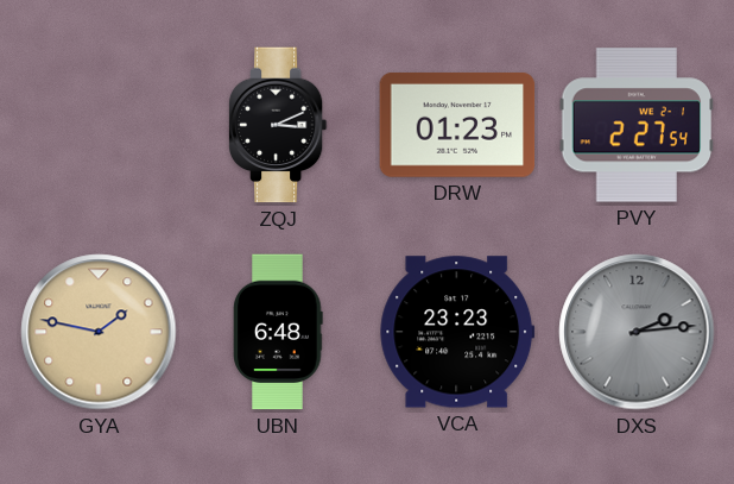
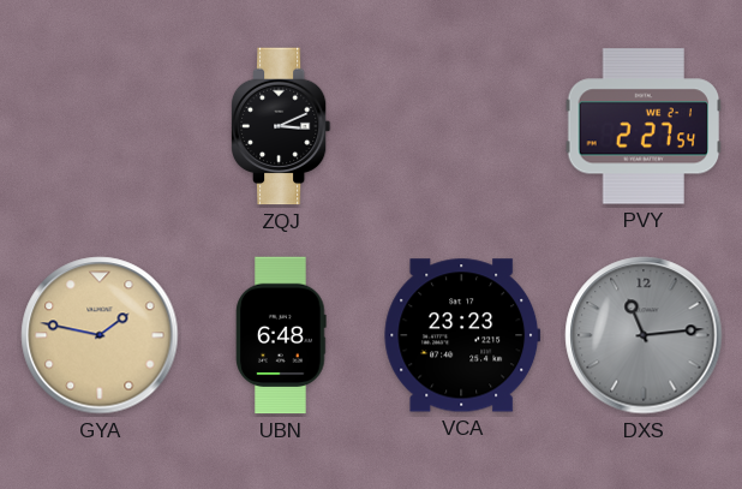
DRW: 01:23 -> none
DXS: 2:14 -> 11:14
